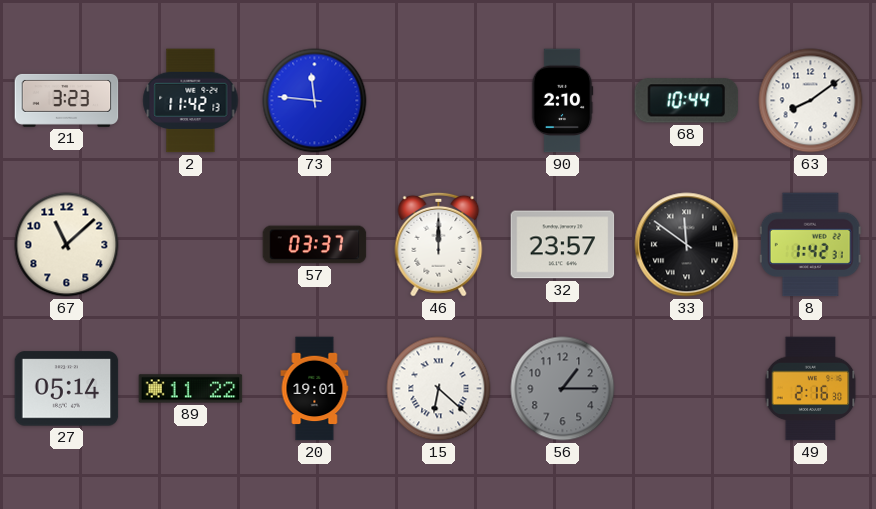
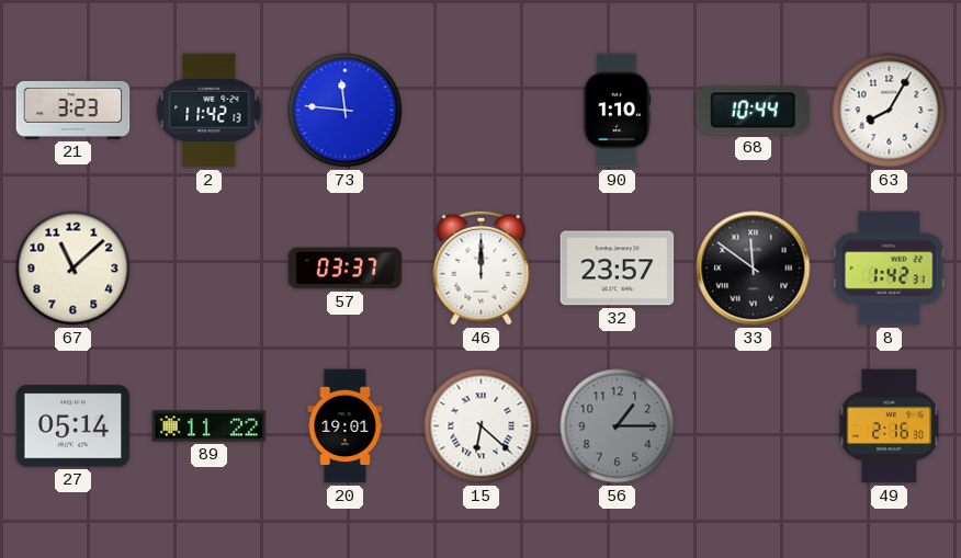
90: 2:10 -> 1:10
63: 8:09 -> 8:05
